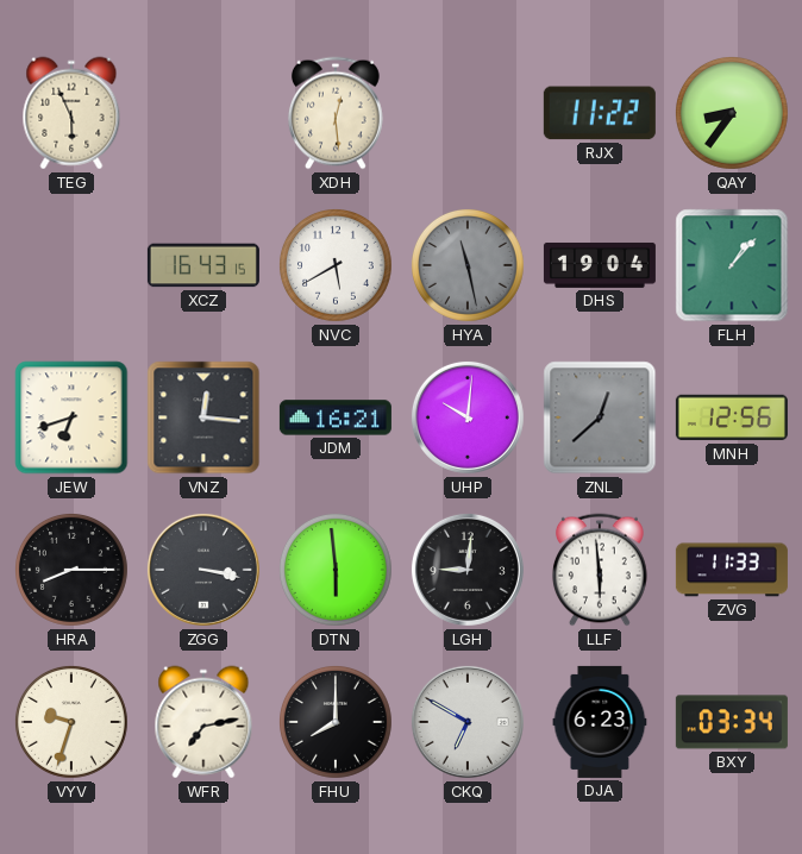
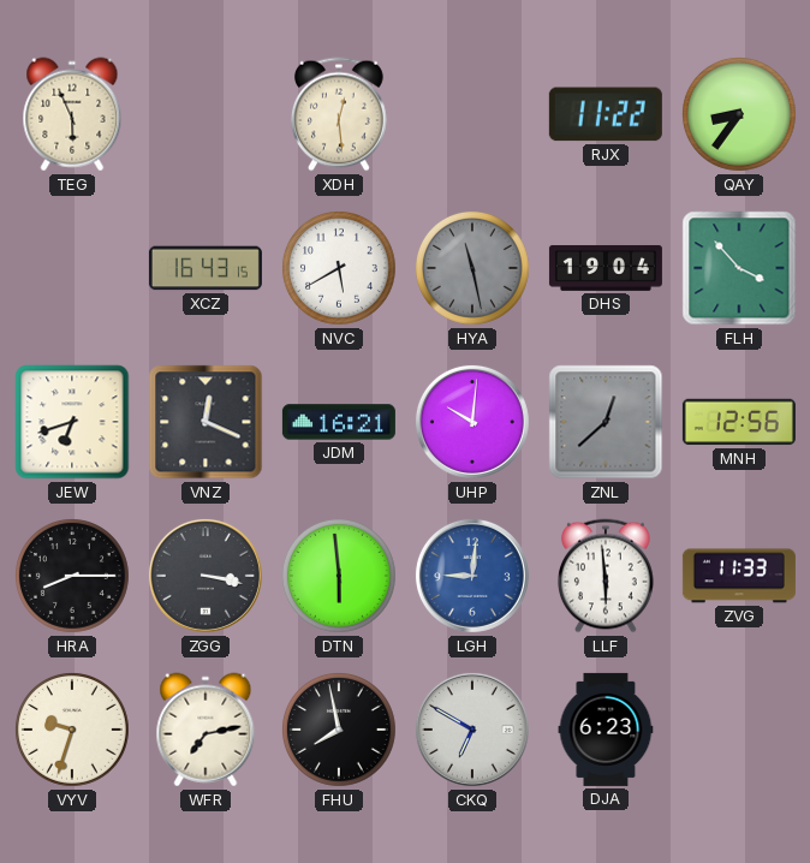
FLH: 1:07 -> 3:53
VNZ: 12:16 -> 12:19
LGH dial: black -> blue
FHU: 8:00 -> 7:58
BXY: 03:34 -> none
